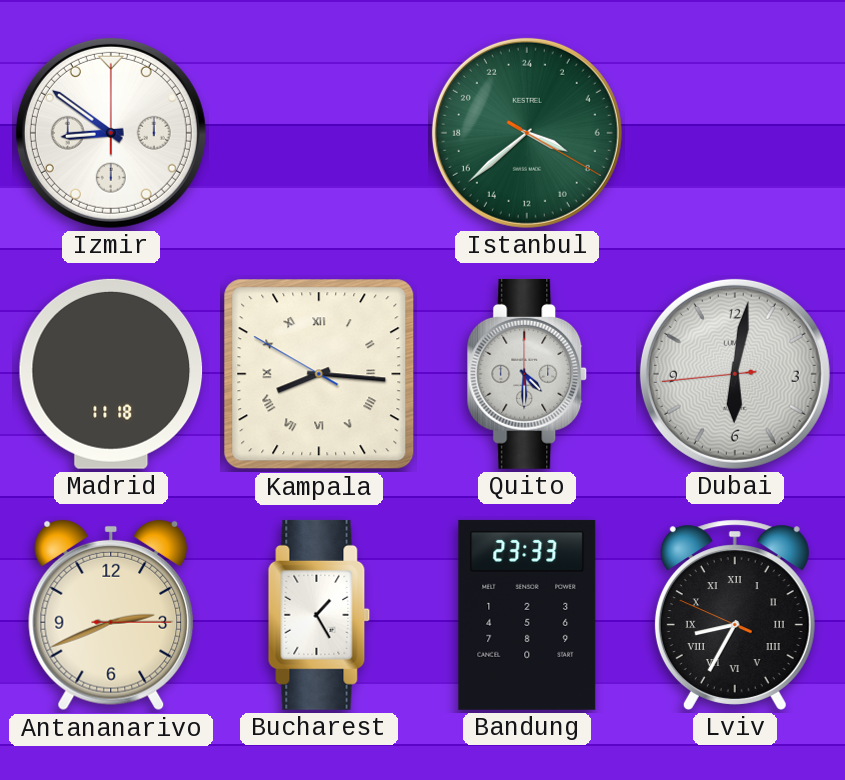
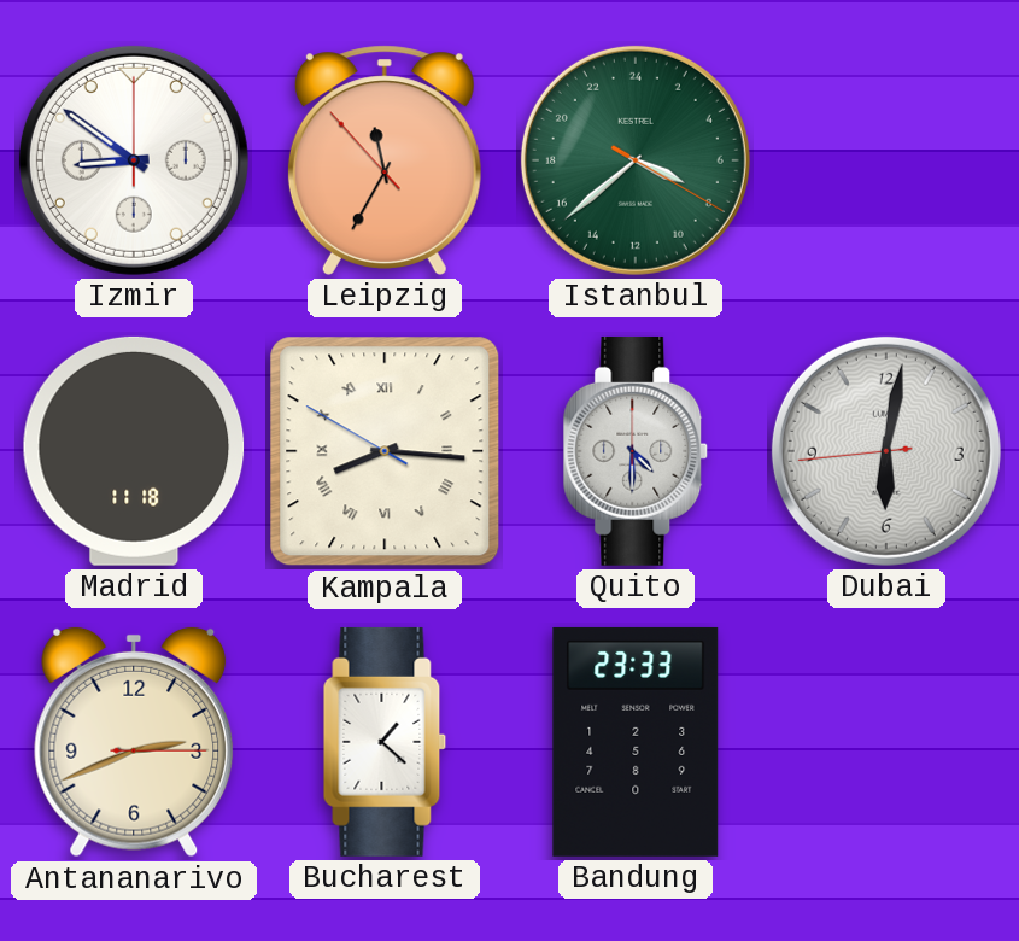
Leipzig: none -> 11:34
Bucharest: 1:25 -> 1:22
Lviv: 8:34 -> none
